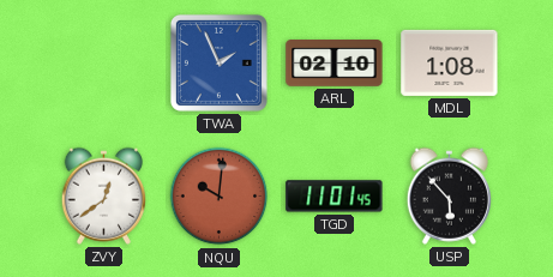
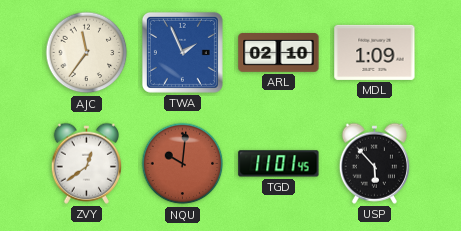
AJC: none -> 11:36
MDL: 1:08 -> 1:09
